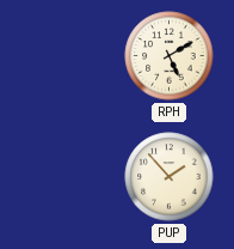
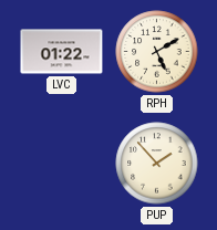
LVC: none -> 01:22
